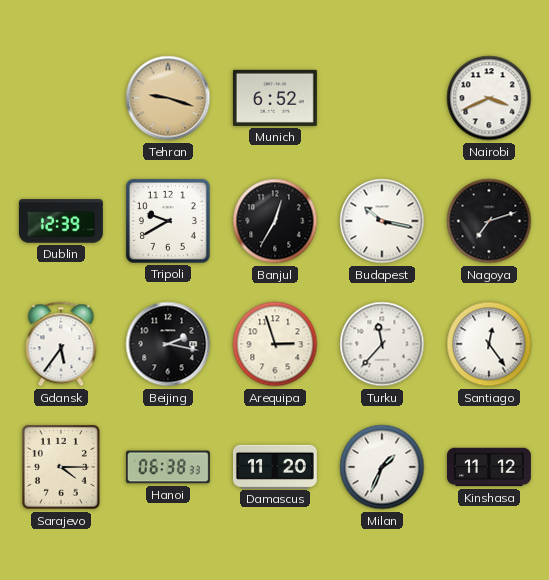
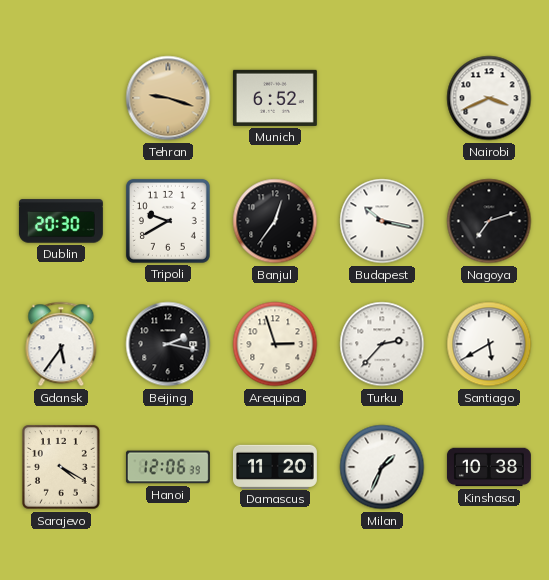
Dublin: 12:39 -> 20:30
Banjul: 12:35 -> 12:36
Turku: 11:37 -> 2:37
Santiago: 12:24 -> 5:40
Sarajevo: 4:15 -> 4:20
Hanoi: 06:38 -> 12:06
Kinshasa: 11:12 -> 10:38
